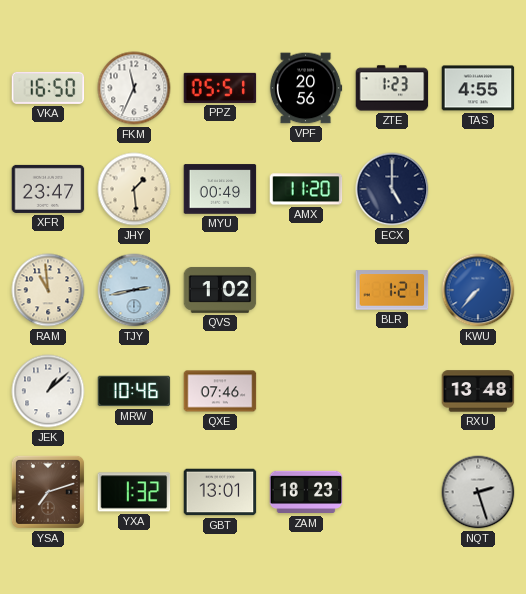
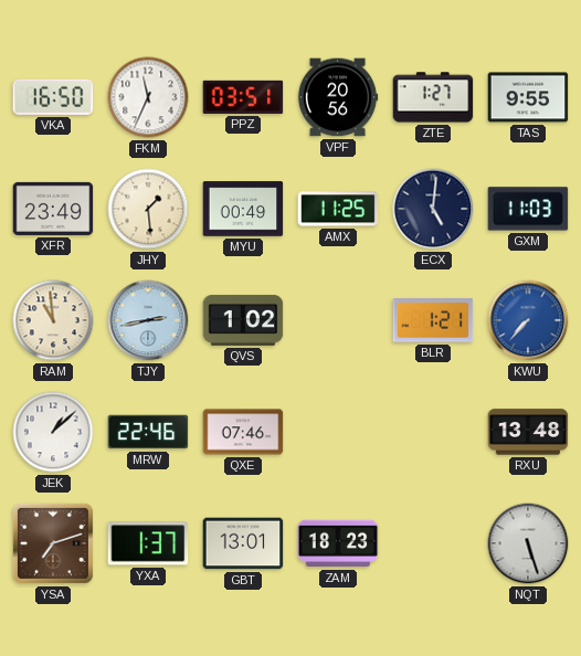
PPZ: 05:51 -> 03:51
ZTE: 1:23 -> 1:27
TAS: 4:55 -> 9:55
XFR: 23:47 -> 23:49
AMX: 11:20 -> 11:25
ECX: 5:00 -> 5:01
GXM: none -> 11:03
MRW: 10:46 -> 22:46
YXA: 1:32 -> 1:37
NQT: 2:27 -> 5:27
